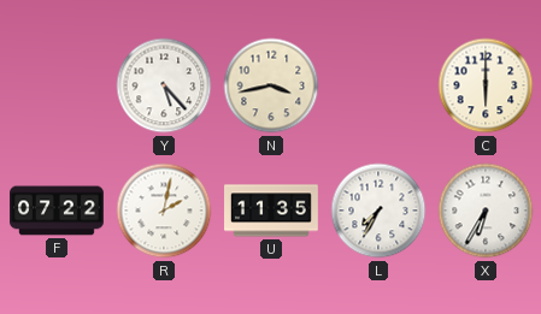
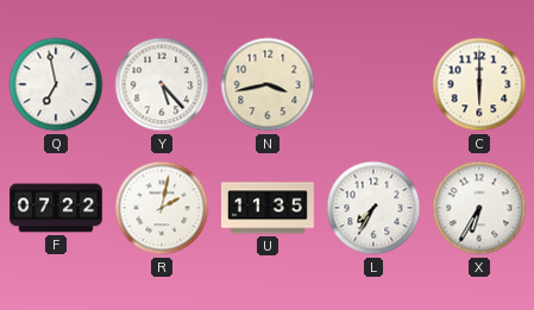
Q: none -> 6:58
